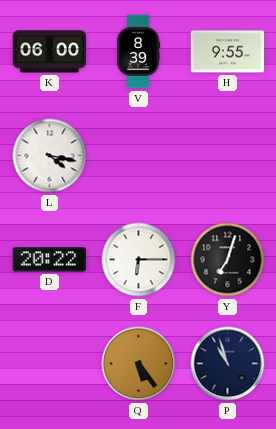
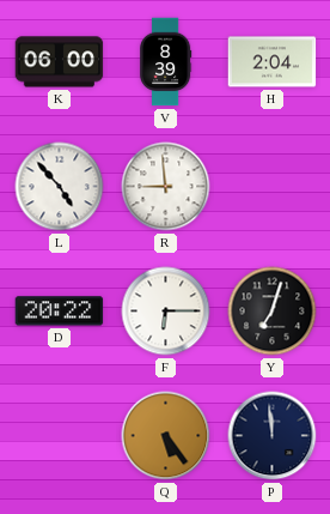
H: 9:55 -> 2:04
L: 4:17 -> 4:53
R: none -> 8:59
P: 10:57 -> 11:59
